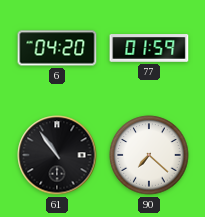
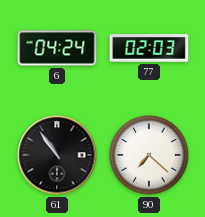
6: 04:20 -> 04:24
77: 01:59 -> 02:03
